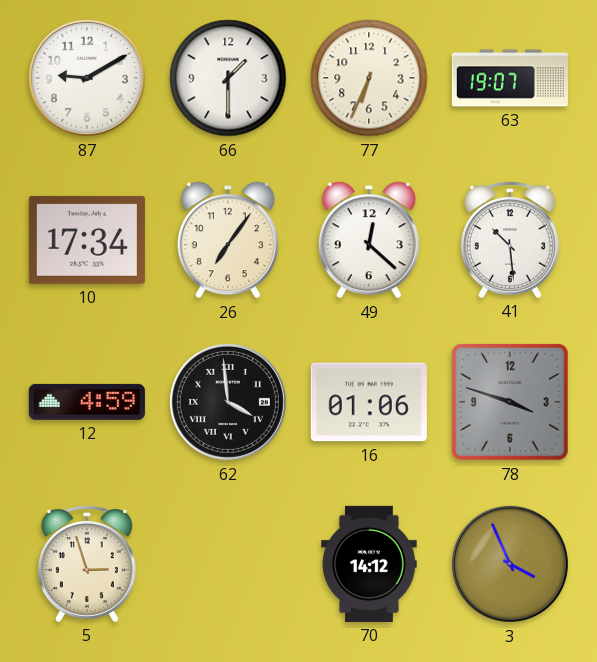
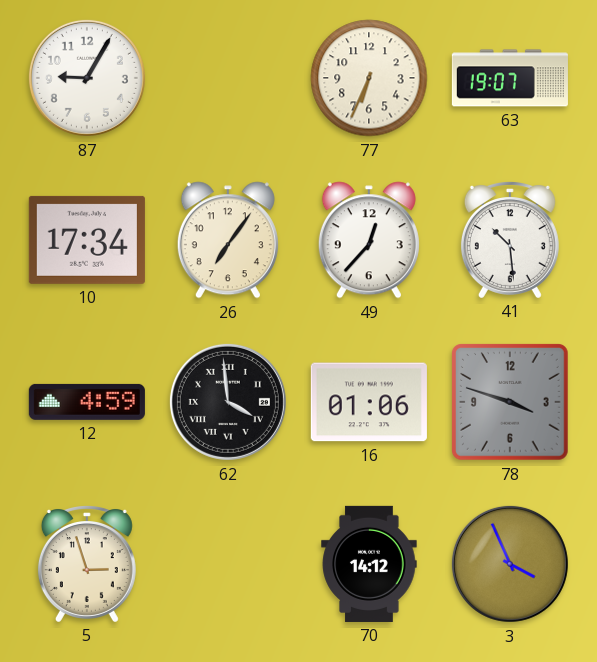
87: 9:10 -> 9:05
66: 1:30 -> none
49: 12:22 -> 12:37
